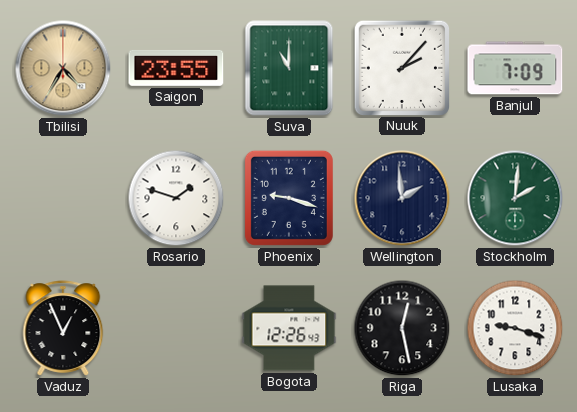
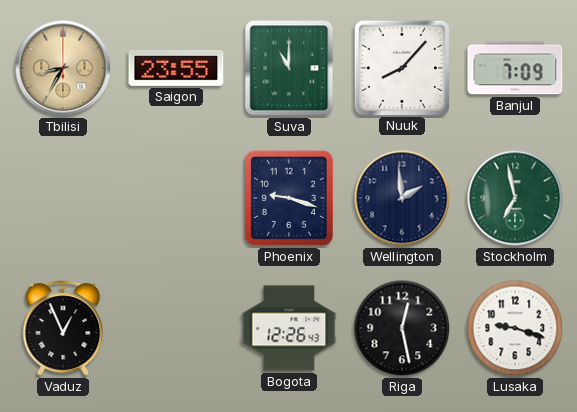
Tbilisi: 4:35 -> 8:35
Nuuk: 2:07 -> 8:07
Rosario: 1:48 -> none
Stockholm: 2:01 -> 6:58
